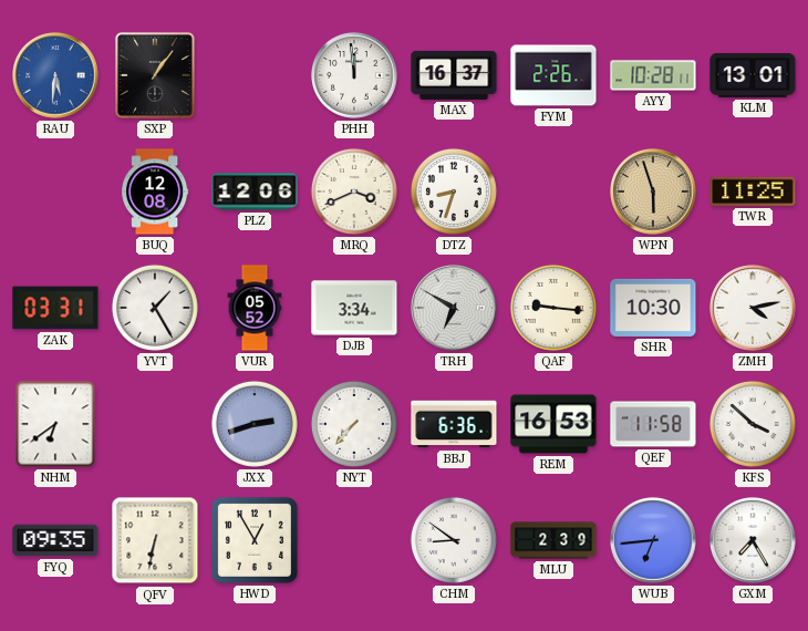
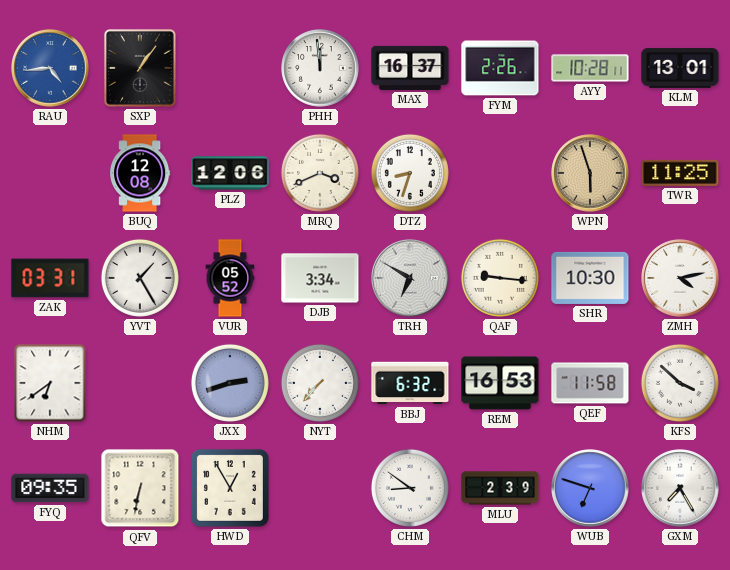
RAU: 5:31 -> 4:44
BBJ: 6:36 -> 6:32
WUB: 6:44 -> 6:48
